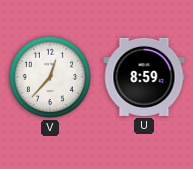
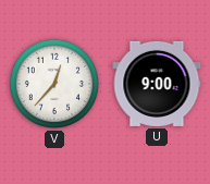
U: 8:59 -> 9:00
